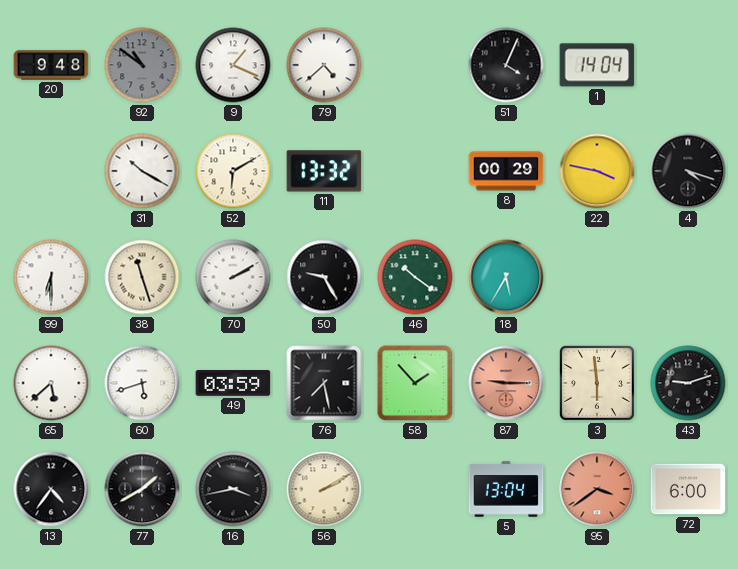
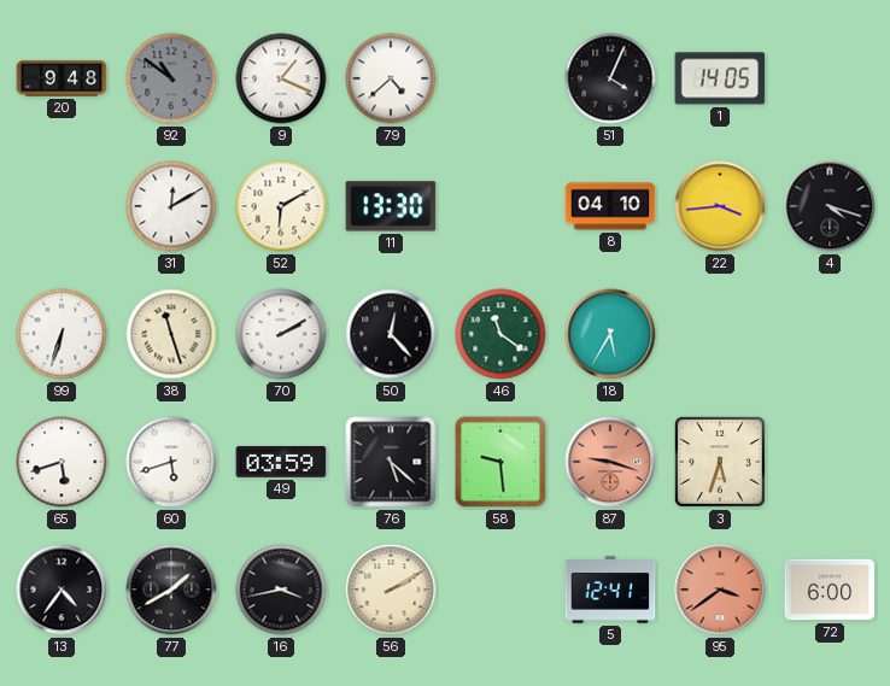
1: 14:04 -> 14:05
31: 10:20 -> 12:10
11: 13:32 -> 13:30
8: 00:29 -> 04:10
22: 3:47 -> 3:44
99: 6:30 -> 6:33
50: 9:25 -> 12:23
46: 10:21 -> 11:21
65: 5:38 -> 5:42
76: 7:28 -> 5:22
58: 1:53 -> 9:29
87: 9:15 -> 9:18
3: 5:59 -> 5:33
43: 9:12 -> none
5: 13:04 -> 12:41
